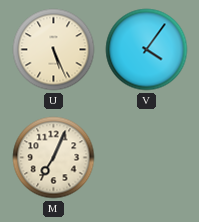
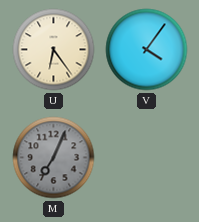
U: 5:26 -> 6:24
M dial: cream -> grey
